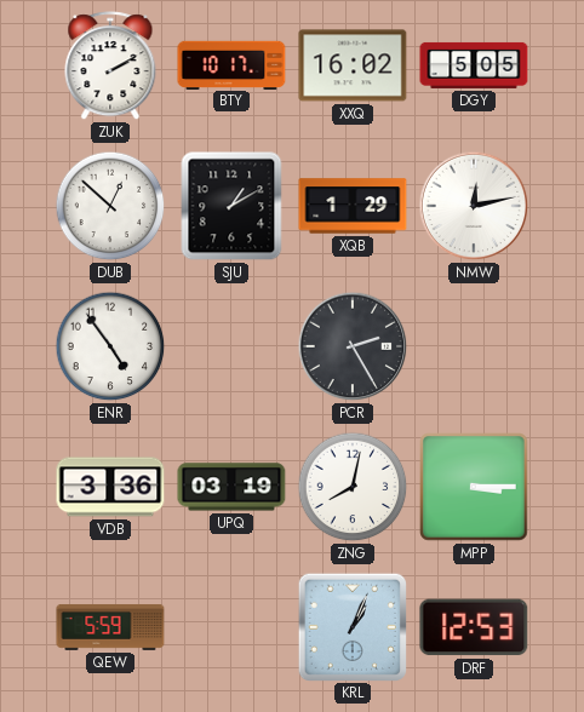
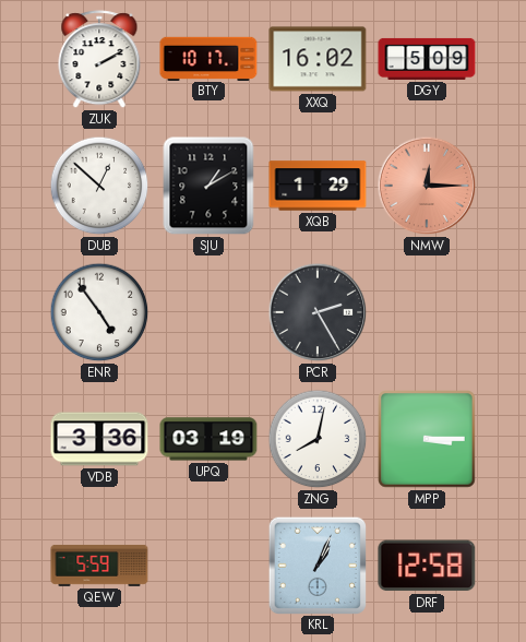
DGY: 5:05 -> 5:09
NMW: 12:13 -> 12:15
NMW dial: white -> salmon
DRF: 12:53 -> 12:58
